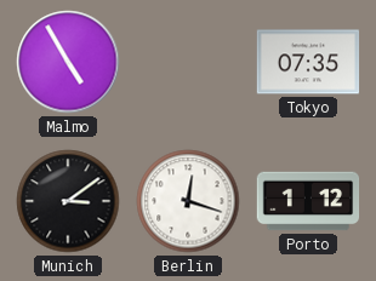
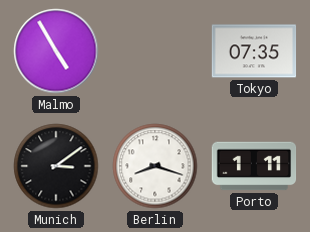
Berlin: 12:18 -> 8:18
Porto: 1:12 -> 1:11
